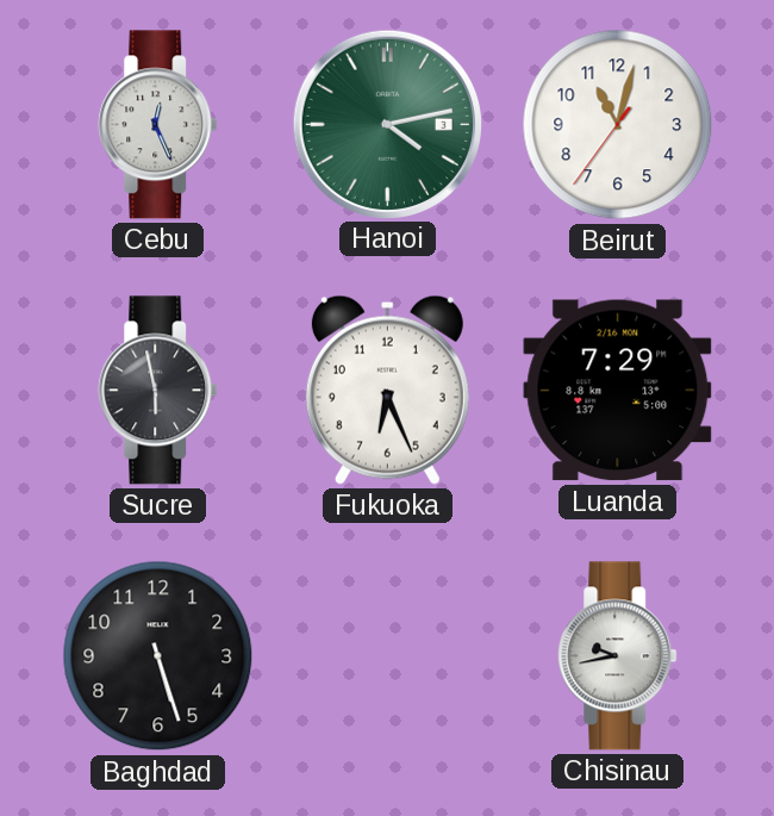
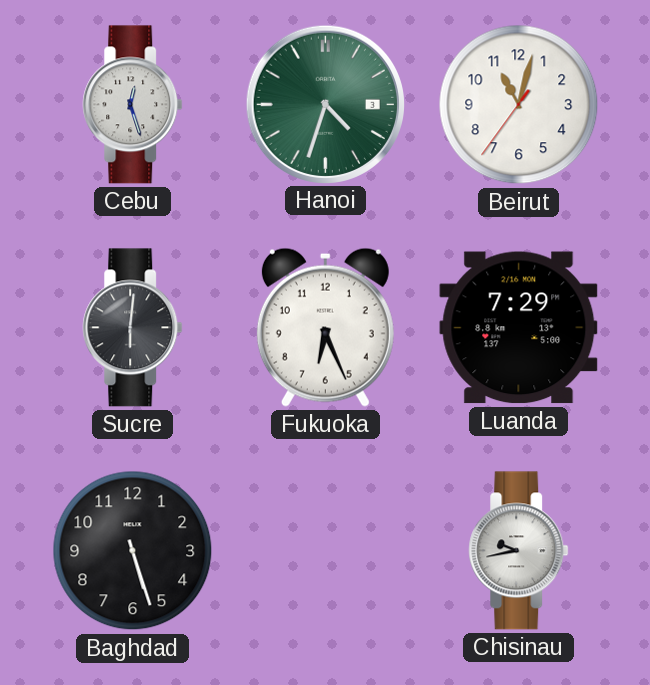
Cebu: 12:26 -> 12:27
Hanoi: 4:13 -> 4:33
Sucre: 5:58 -> 6:01
